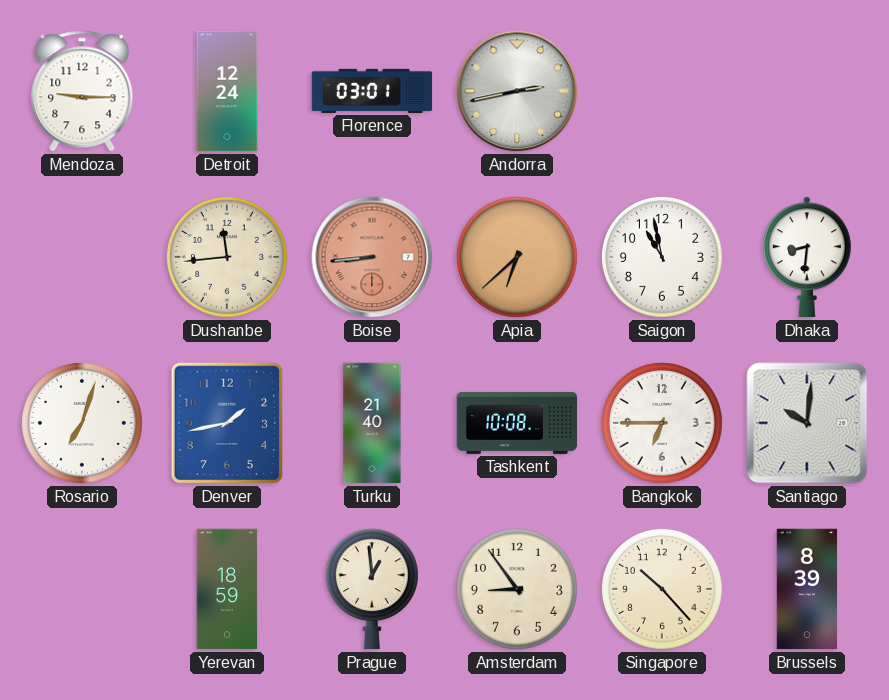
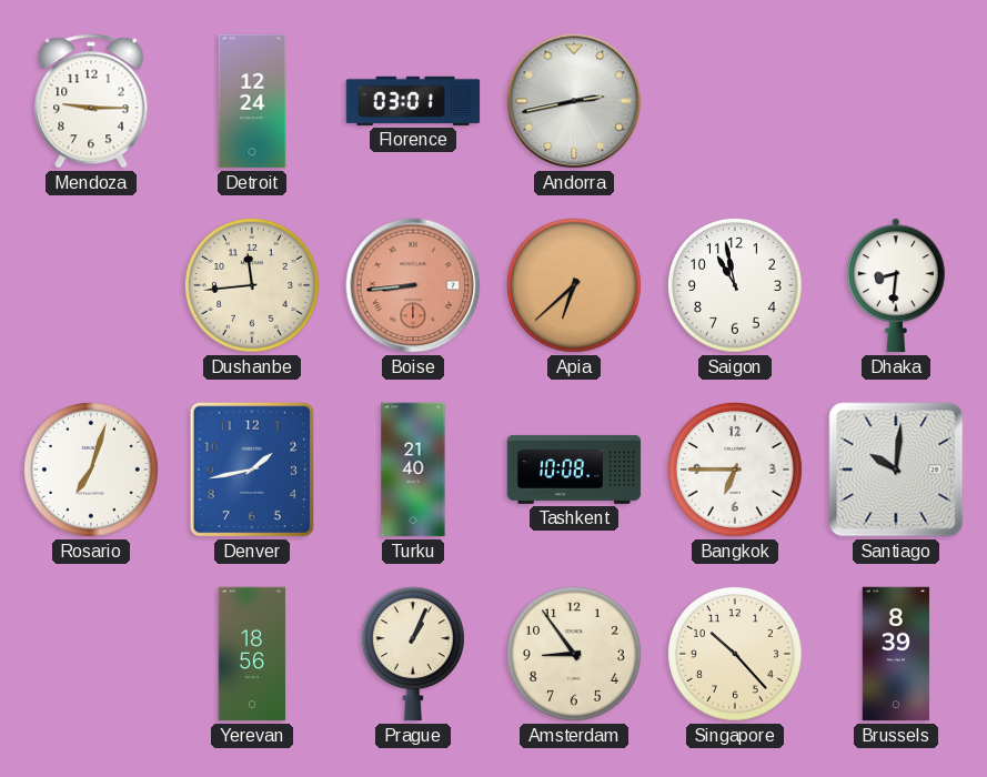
Yerevan: 18:59 -> 18:56
Prague: 12:59 -> 1:04
